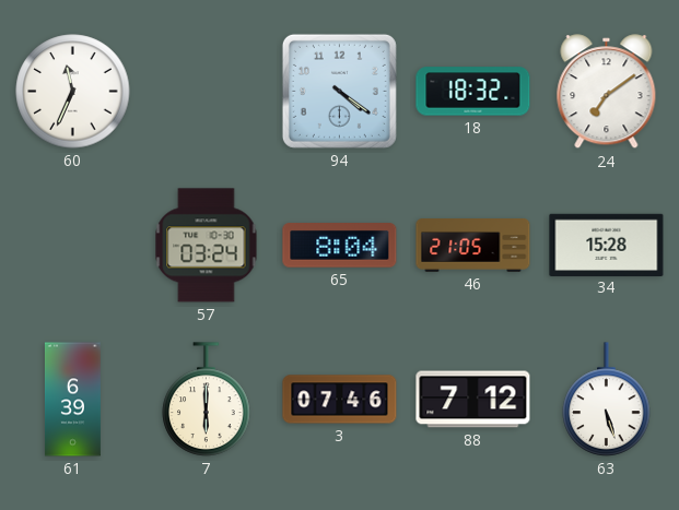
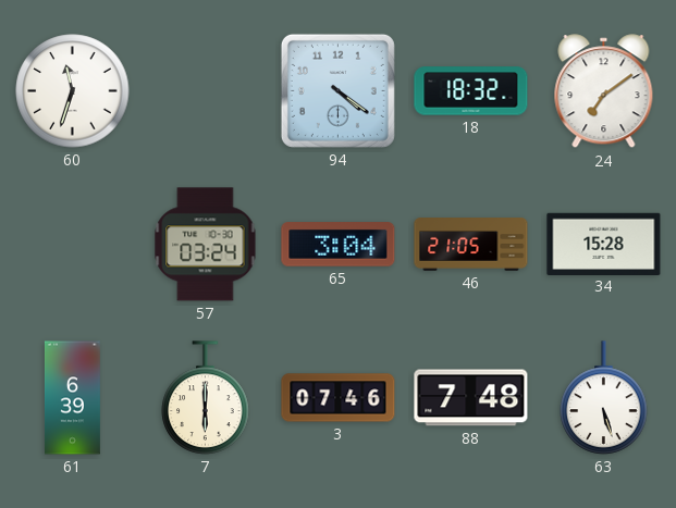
60: 11:34 -> 11:33
65: 8:04 -> 3:04
88: 7:12 -> 7:48
